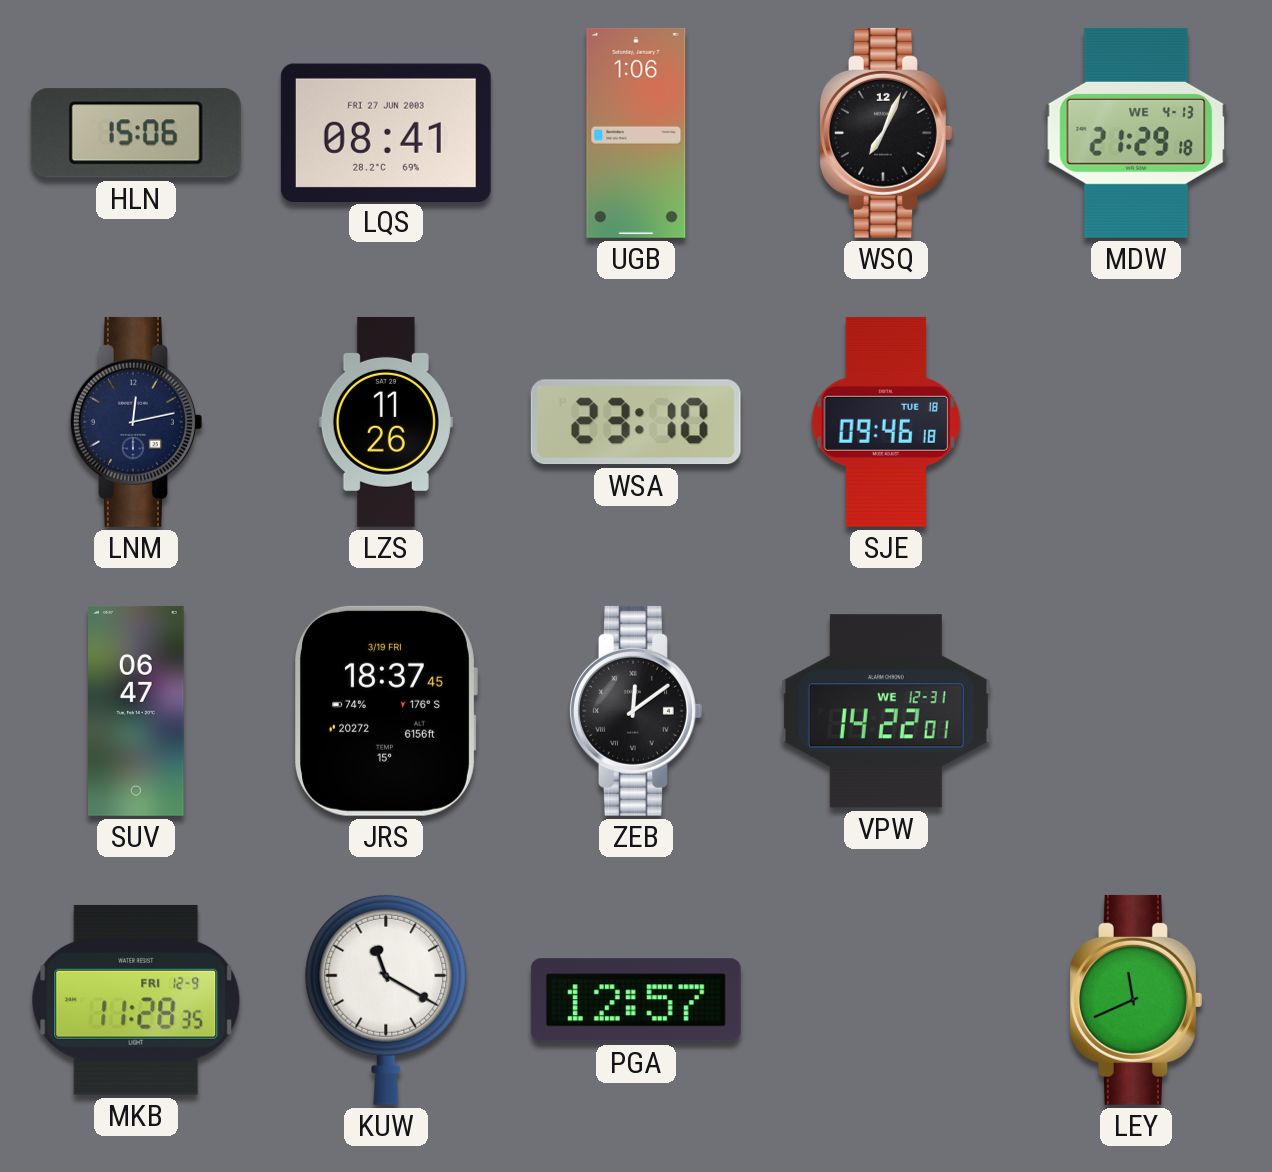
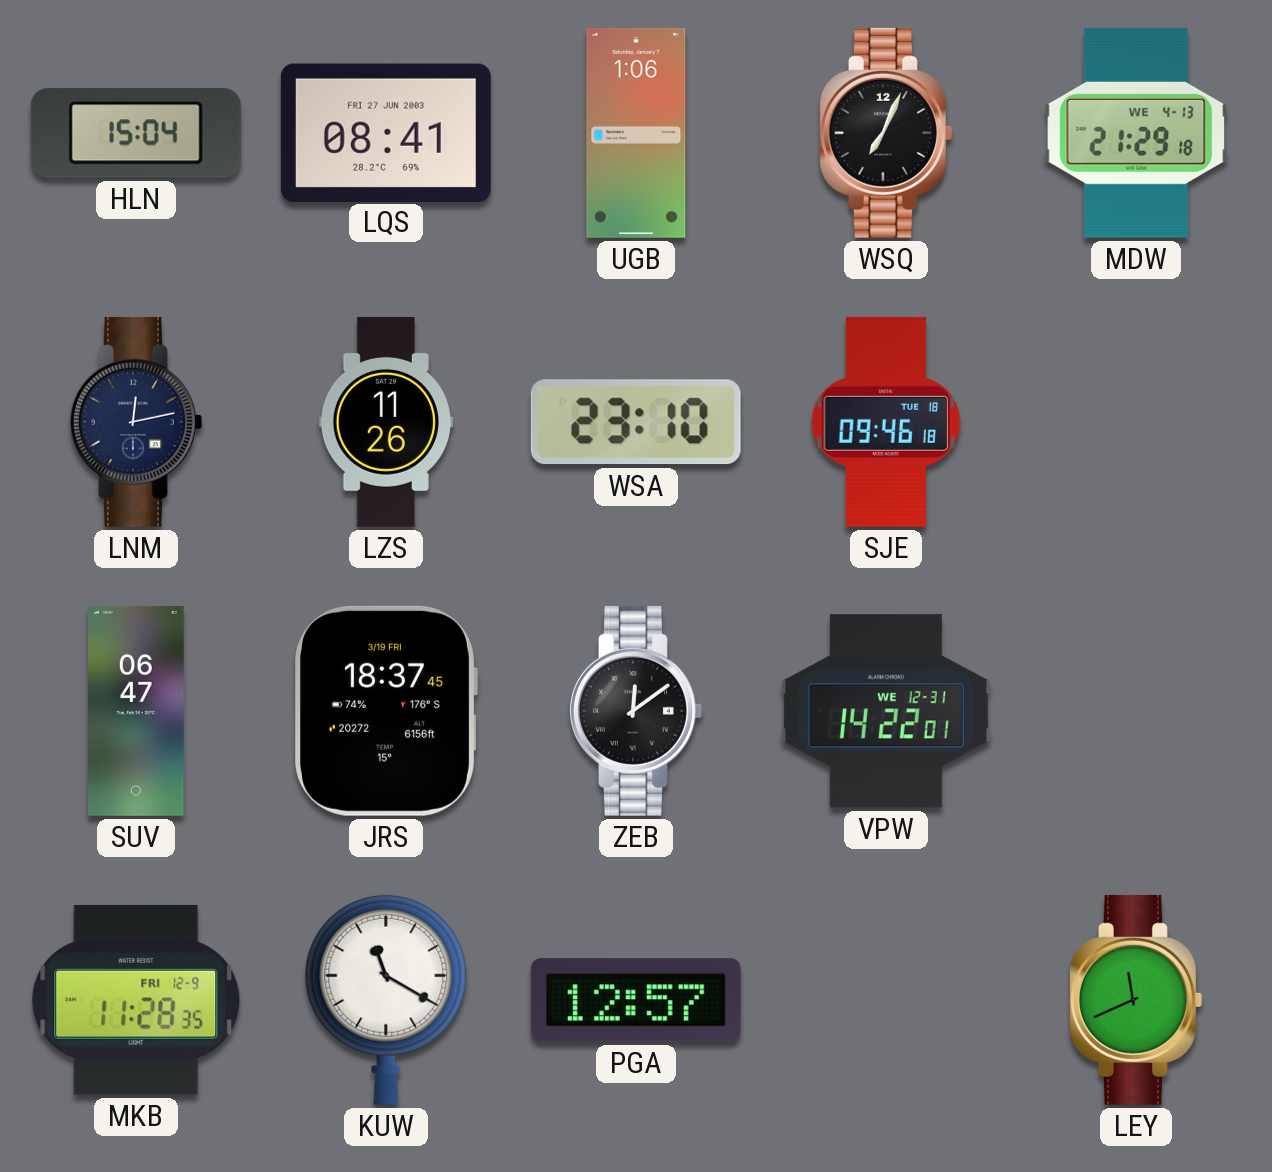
HLN: 15:06 -> 15:04
